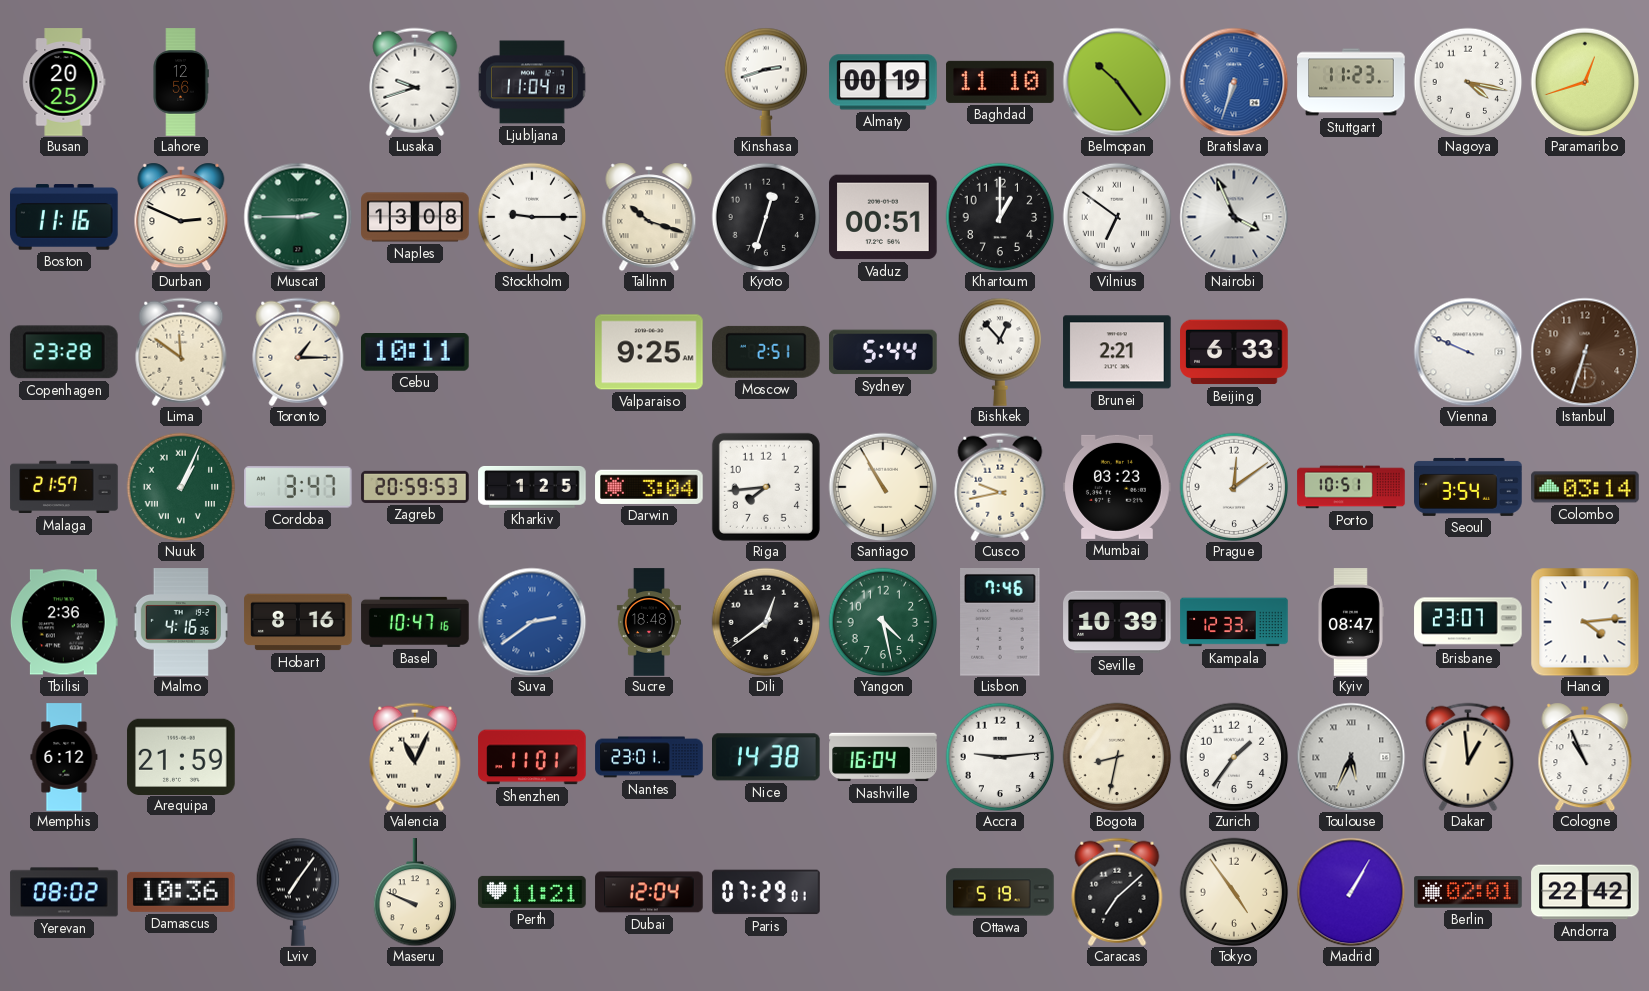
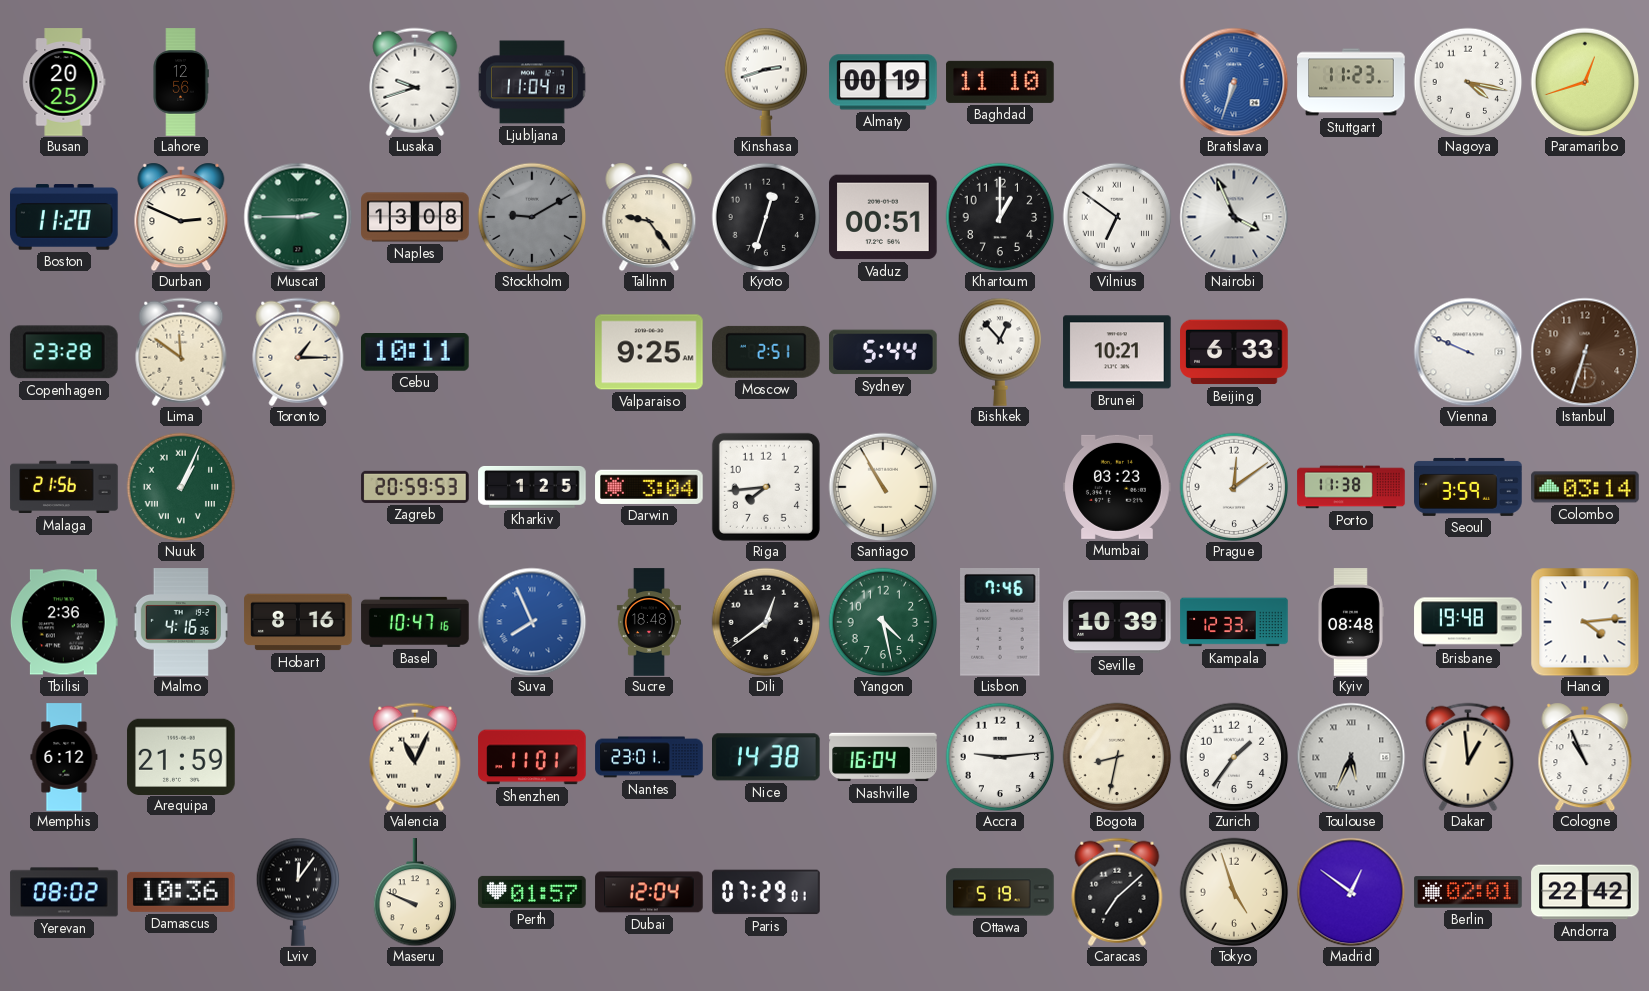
Belmopan: 10:24 -> none
Boston: 11:16 -> 11:20
Stockholm: 9:15 -> 9:10
Stockholm dial: white -> grey
Tallinn: 10:18 -> 9:24
Brunei: 2:21 -> 10:21
Malaga: 21:57 -> 21:56
Cordoba: 3:47 -> none
Cusco: 9:43 -> none
Porto: 10:51 -> 11:38
Seoul: 3:54 -> 3:59
Suva: 2:39 -> 7:56
Kyiv: 08:47 -> 08:48
Brisbane: 23:07 -> 19:48
Lviv: 7:06 -> 12:06
Perth: 11:21 -> 01:57
Tokyo: 4:54 -> 4:57
Madrid: 1:05 -> 12:51
